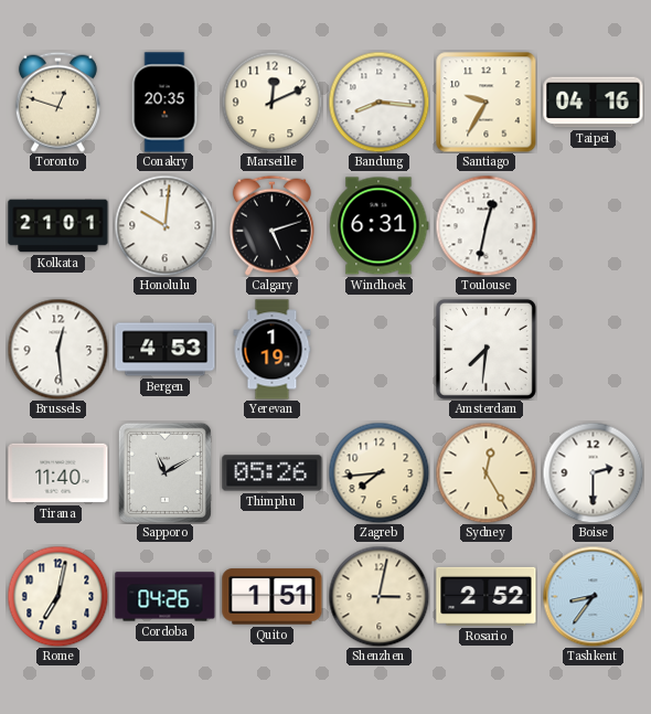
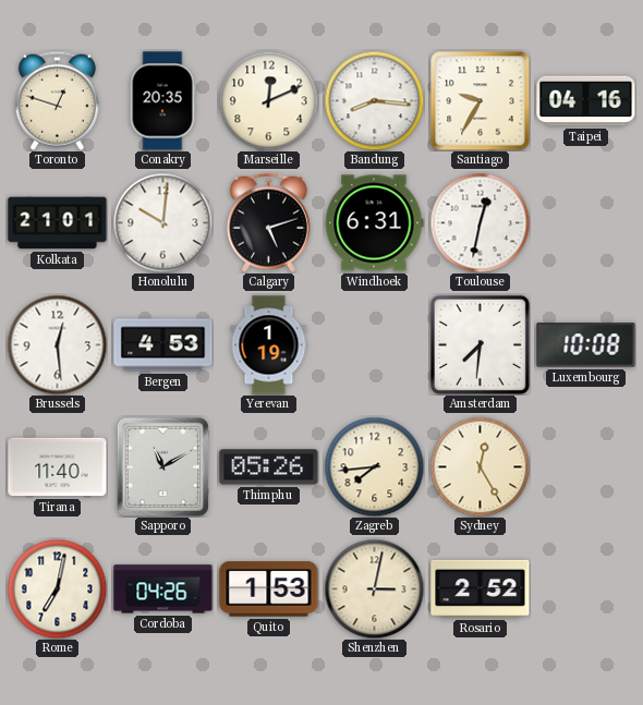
Luxembourg: none -> 10:08
Boise: 2:30 -> none
Quito: 1:51 -> 1:53
Tashkent: 8:36 -> none
